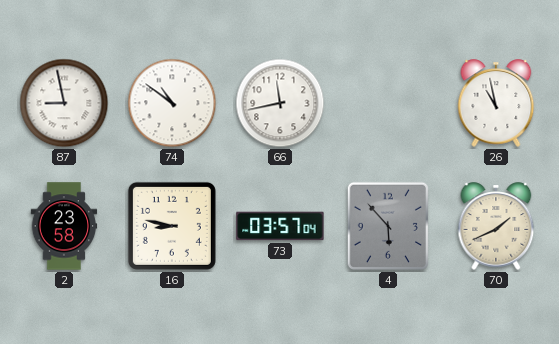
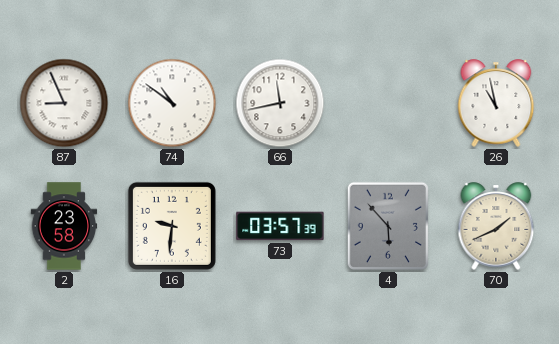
87: 8:58 -> 8:56
16: 8:47 -> 9:31
73: 03:57:04 -> 03:57:39
